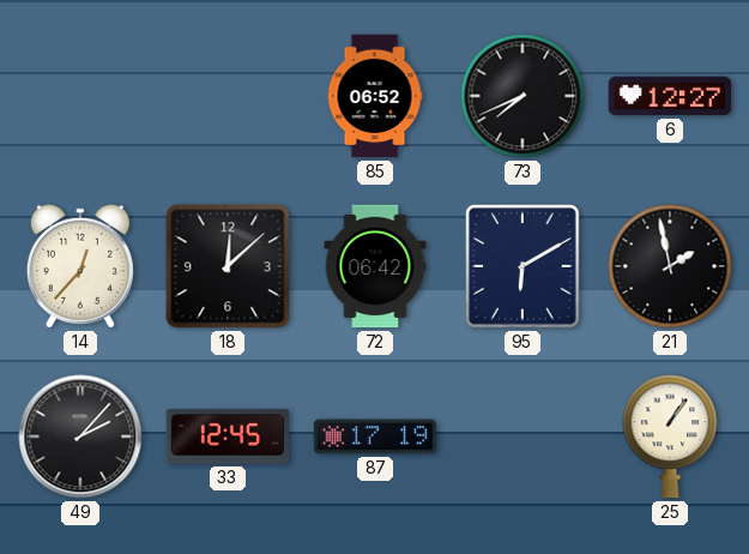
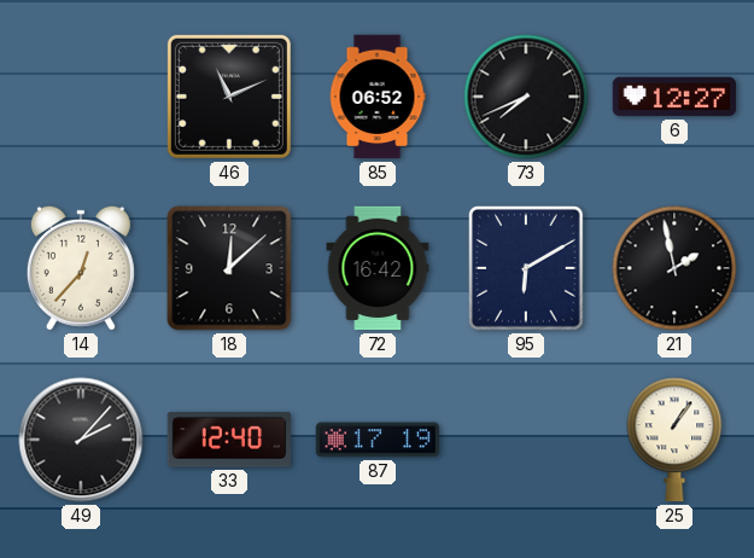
46: none -> 11:11
72: 06:42 -> 16:42
33: 12:45 -> 12:40
